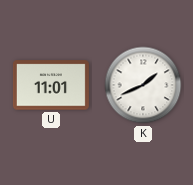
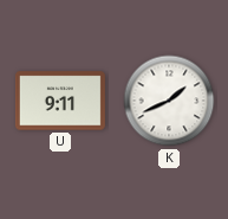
U: 11:01 -> 9:11
